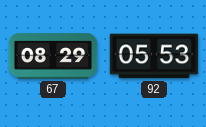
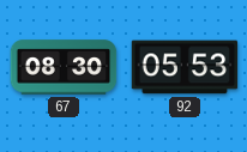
67: 08:29 -> 08:30
